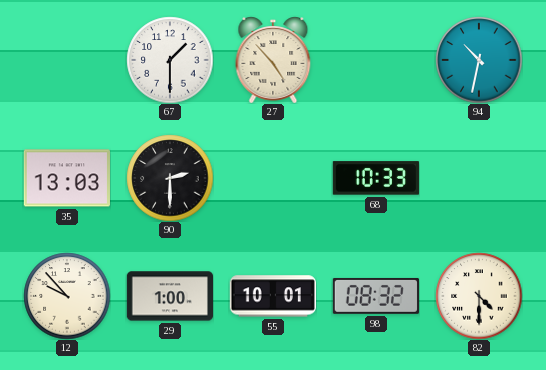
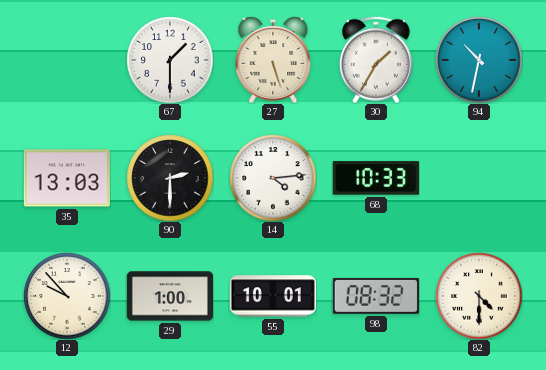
27: 4:53 -> 5:27
30: none -> 1:35
14: none -> 4:14
